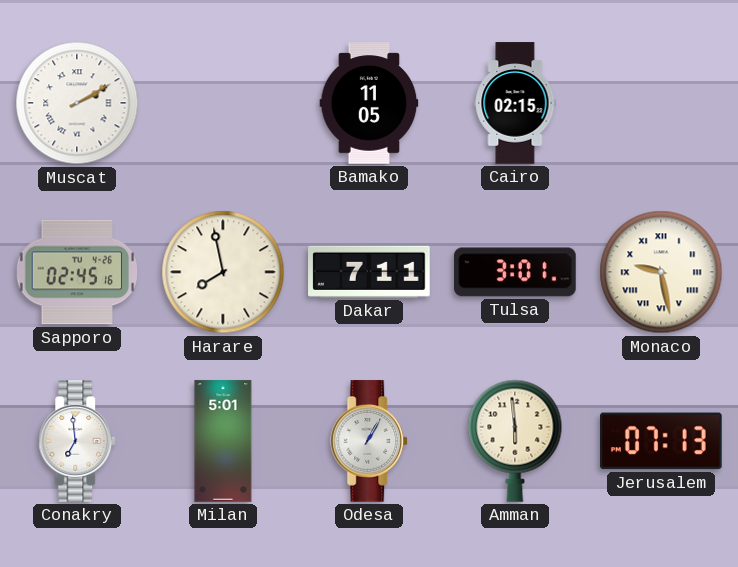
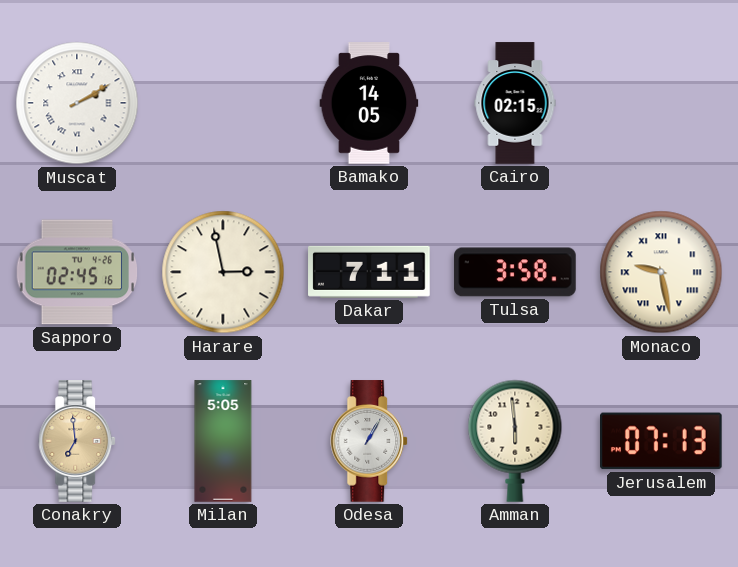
Bamako: 11:05 -> 14:05
Harare: 7:58 -> 2:58
Tulsa: 3:01 -> 3:58
Conakry dial: white -> champagne
Milan: 5:01 -> 5:05
